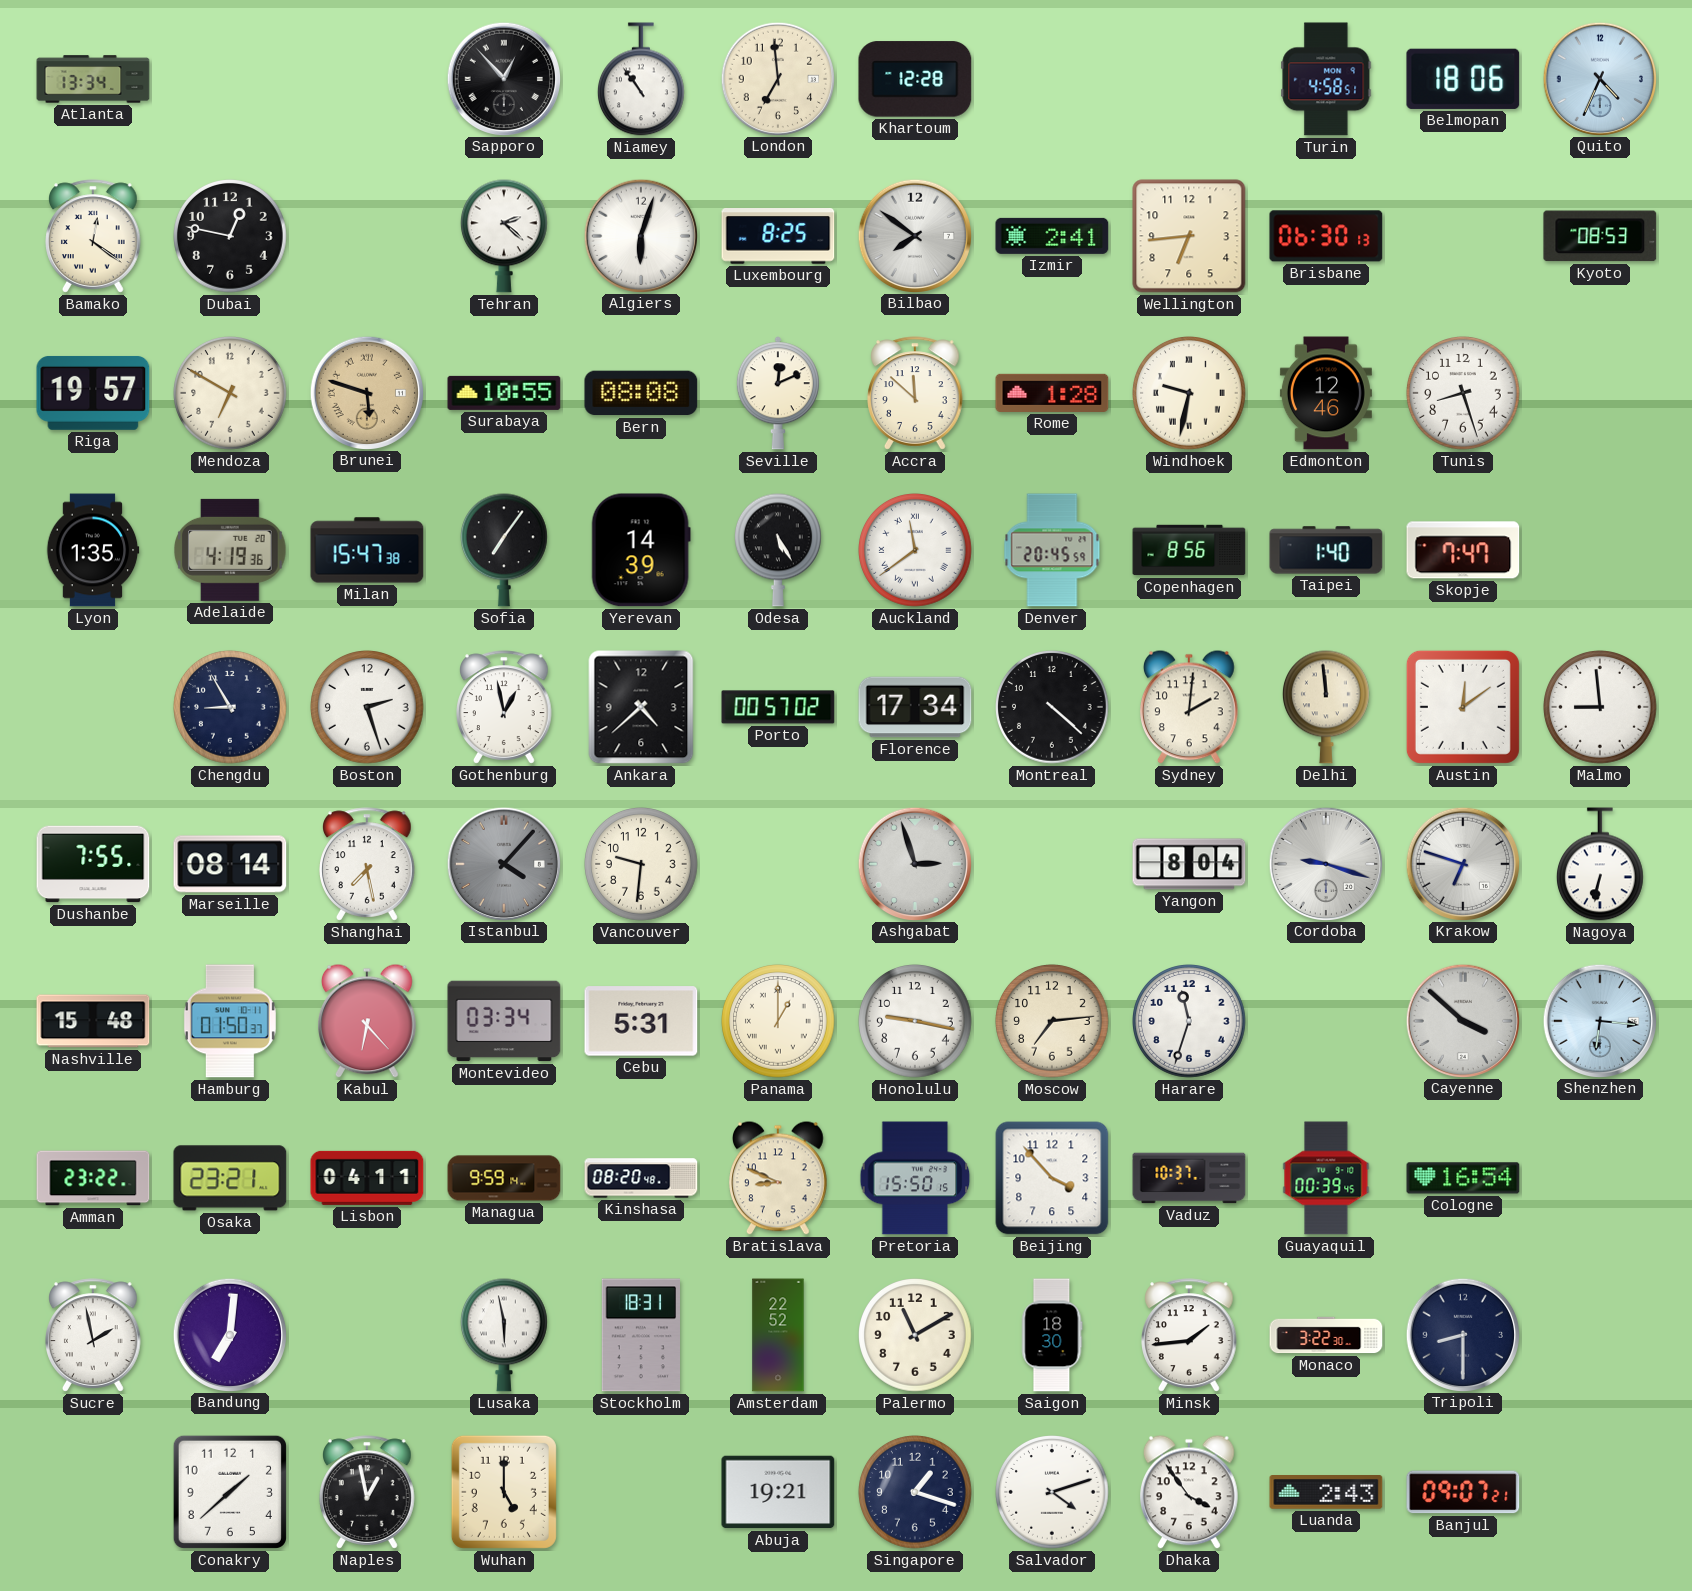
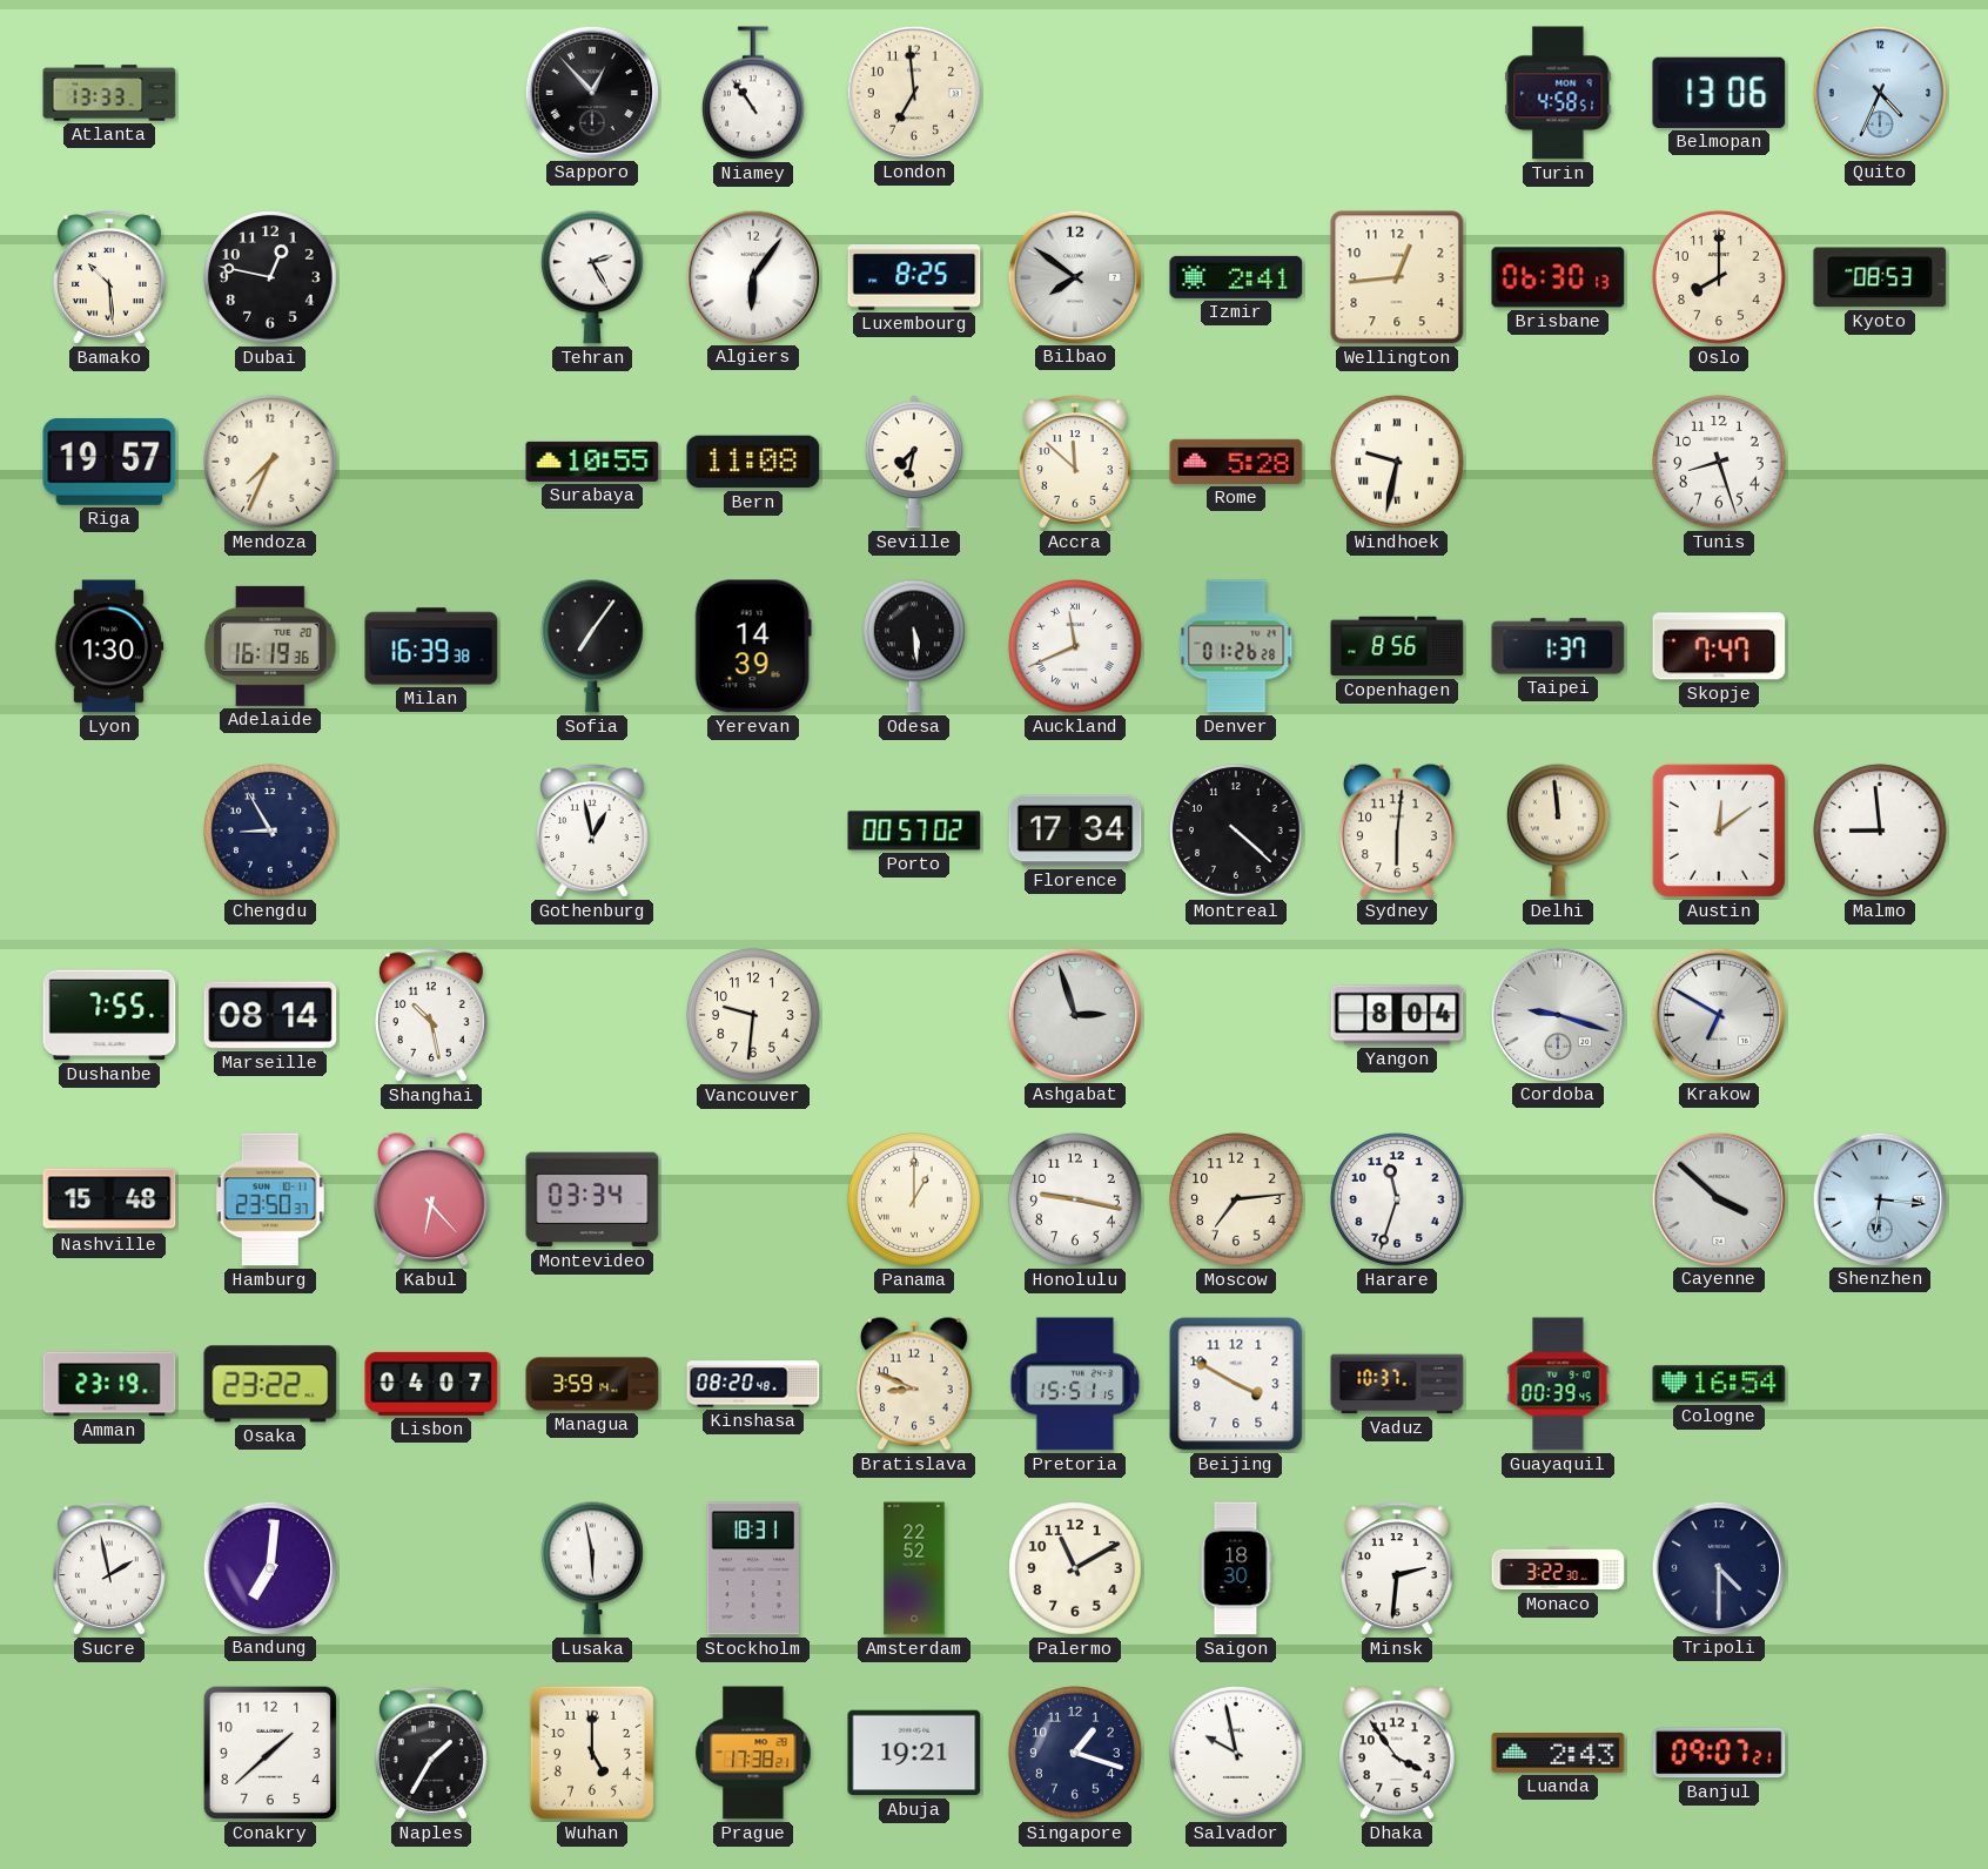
Atlanta: 13:34 -> 13:33
Khartoum: 12:28 -> none
Belmopan: 18:06 -> 13:06
Bamako: 12:21 -> 10:29
Tehran: 2:22 -> 2:25
Algiers: 6:03 -> 6:06
Wellington: 6:44 -> 12:44
Oslo: none -> 8:00
Mendoza: 6:50 -> 7:34
Brunei: 5:48 -> none
Bern: 08:08 -> 11:08
Seville: 12:11 -> 7:32
Rome: 1:28 -> 5:28
Edmonton: 12:46 -> none
Lyon: 1:35 -> 1:30
Adelaide: 4:19 -> 16:19
Milan: 15:47 -> 16:39
Odesa: 5:25 -> 5:29
Auckland: 11:39 -> 11:41
Denver: 20:45 -> 01:26
Taipei: 1:40 -> 1:37
Boston: 2:27 -> none
Ankara: 4:38 -> none
Sydney: 2:01 -> 6:01
Shanghai: 7:28 -> 10:28
Istanbul: 4:07 -> none
Krakow: 6:48 -> 6:50
Nagoya: 6:32 -> none
Hamburg: 01:50 -> 23:50
Cebu: 5:31 -> none
Amman: 23:22 -> 23:19
Osaka: 23:21 -> 23:22
Lisbon: 04:11 -> 04:07
Managua: 9:59 -> 3:59
Pretoria: 15:50 -> 15:51
Beijing: 3:53 -> 3:50
Minsk: 1:44 -> 2:31
Tripoli: 8:30 -> 4:30
Naples: 12:58 -> 1:35
Prague: none -> 17:38
Salvador: 4:12 -> 9:58
